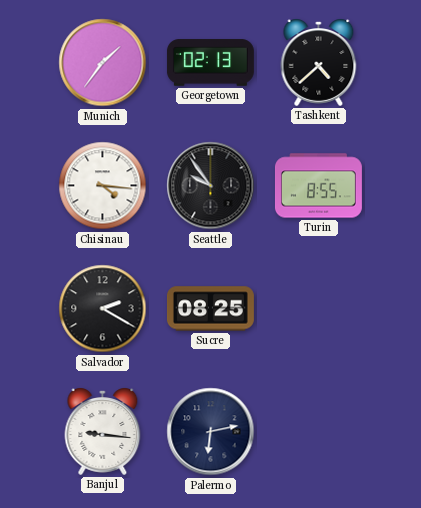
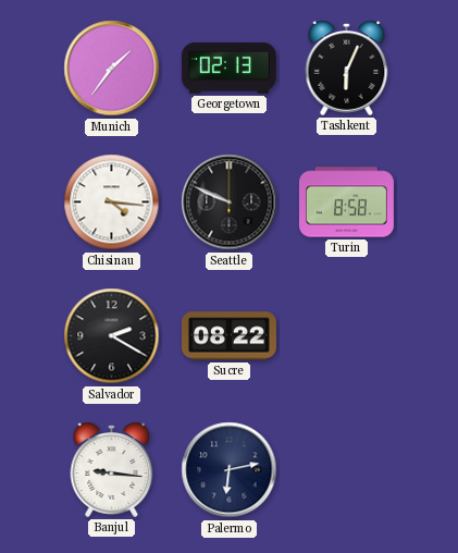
Tashkent: 4:38 -> 6:04
Seattle: 9:54 -> 9:49
Turin: 8:55 -> 8:58
Sucre: 08:25 -> 08:22
